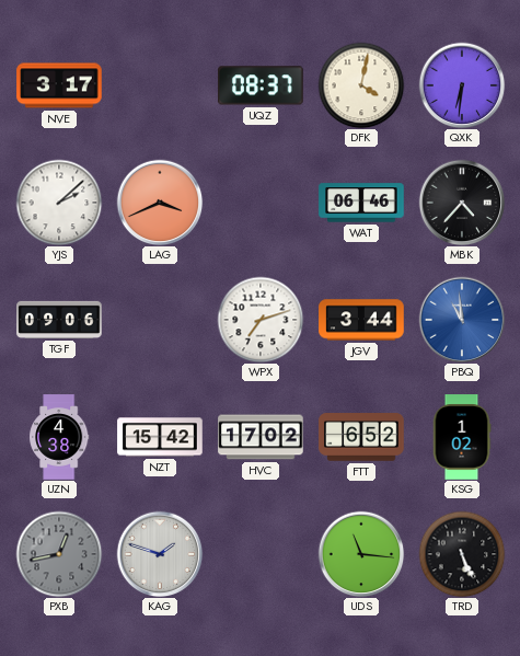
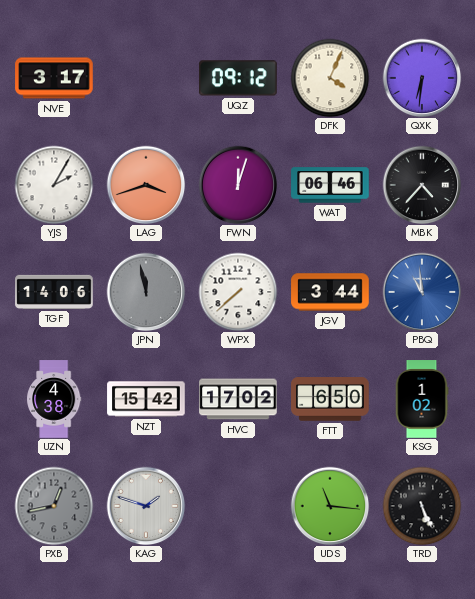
UQZ: 08:37 -> 09:12
DFK: 4:02 -> 4:04
YJS: 2:08 -> 2:05
LAG: 3:41 -> 3:42
FWN: none -> 12:03
TGF: 09:06 -> 14:06
JPN: none -> 11:58
WPX: 7:12 -> 7:38
FTT: 6:52 -> 6:50
